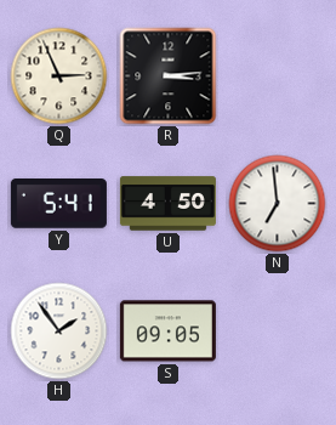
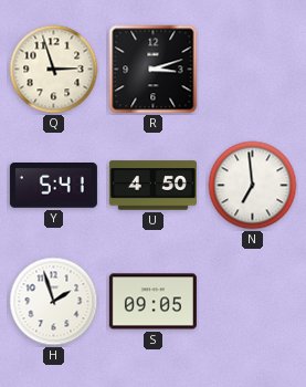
Q: 2:56 -> 2:57
R: 3:14 -> 3:12
H: 1:54 -> 1:57
